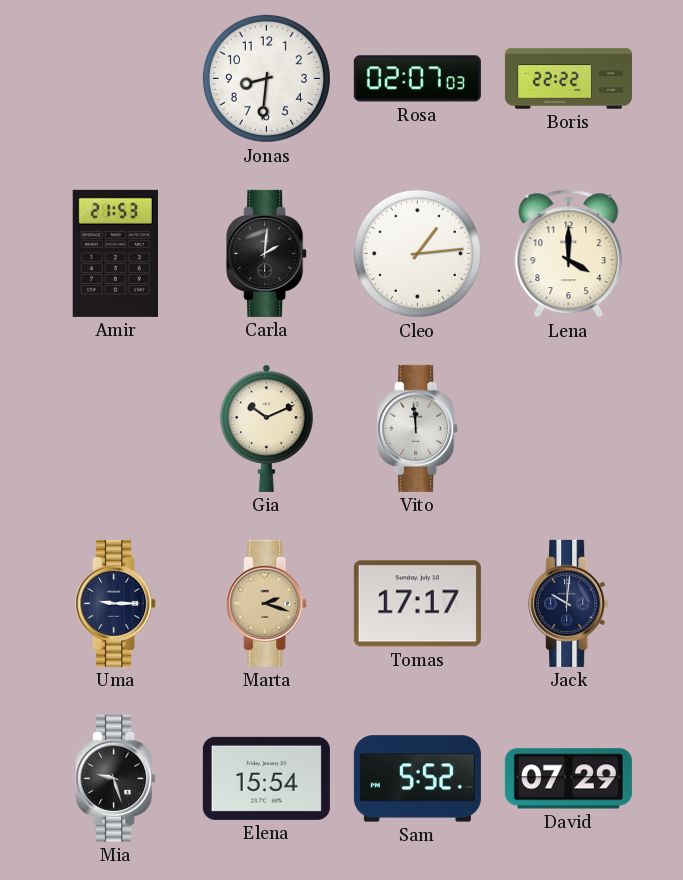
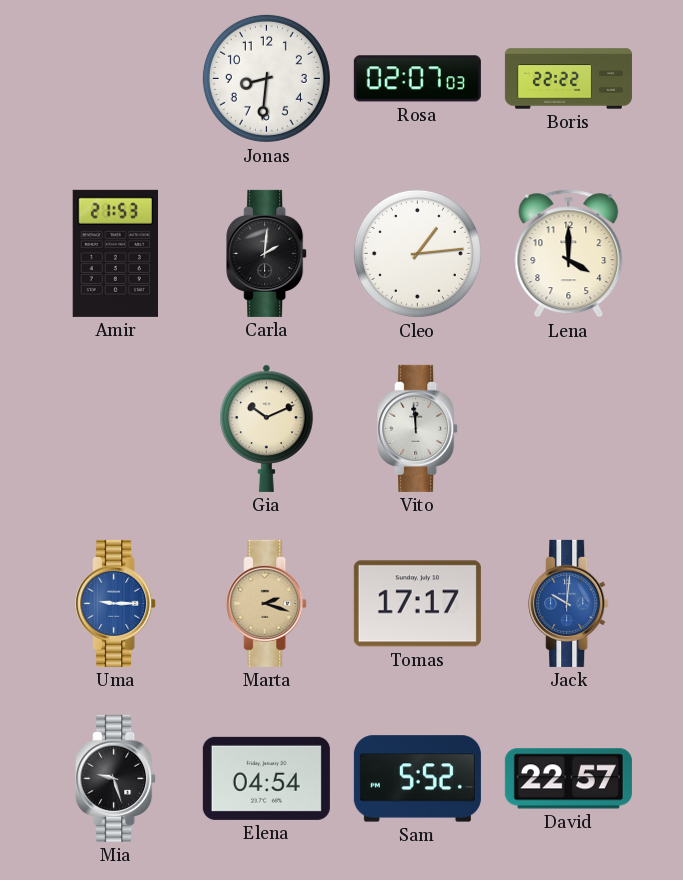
Uma dial: navy -> blue
Jack dial: navy -> blue
Elena: 15:54 -> 04:54
David: 07:29 -> 22:57
